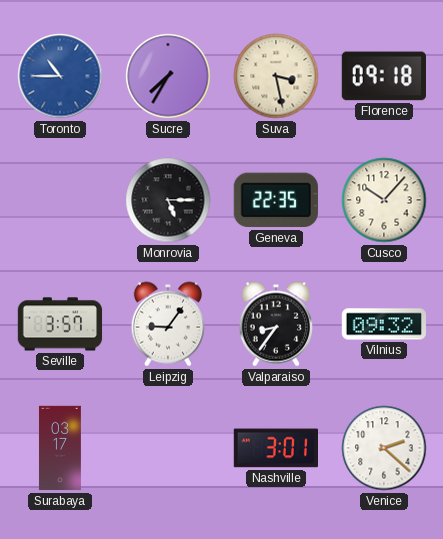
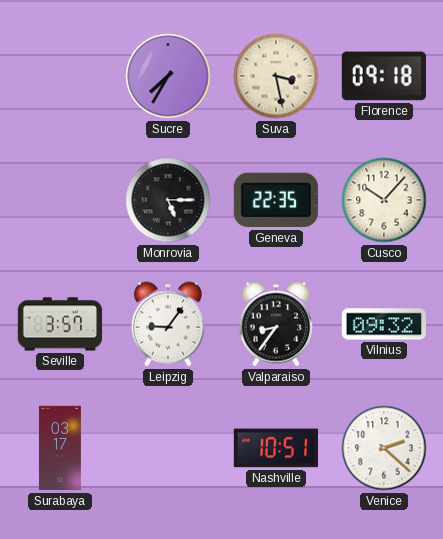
Toronto: 10:45 -> none
Nashville: 3:01 -> 10:51
